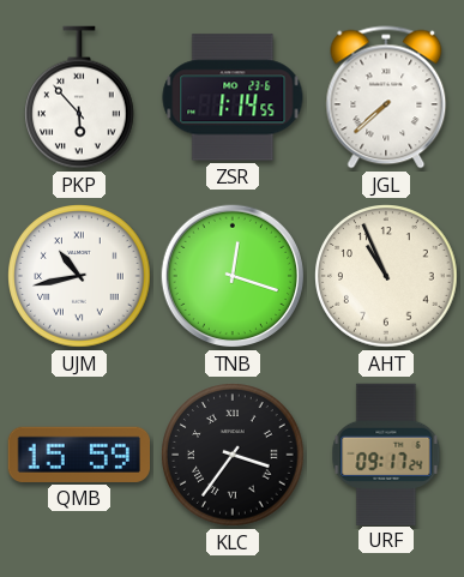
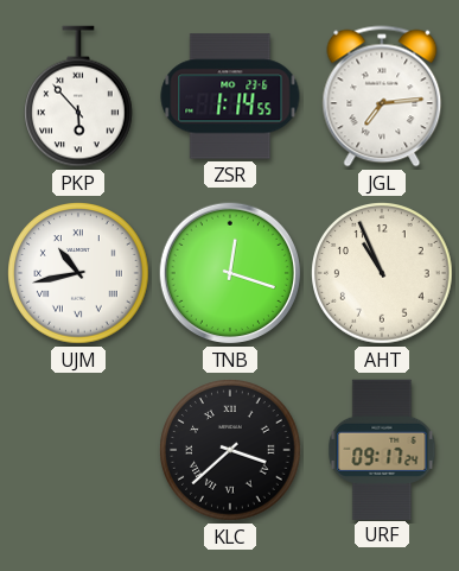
JGL: 7:38 -> 7:14
QMB: 15:59 -> none
KLC: 3:36 -> 3:38
